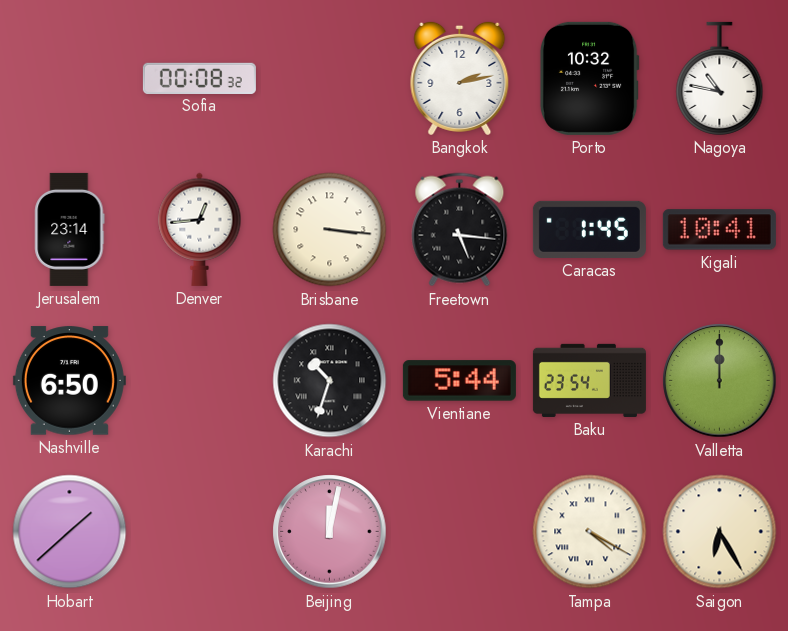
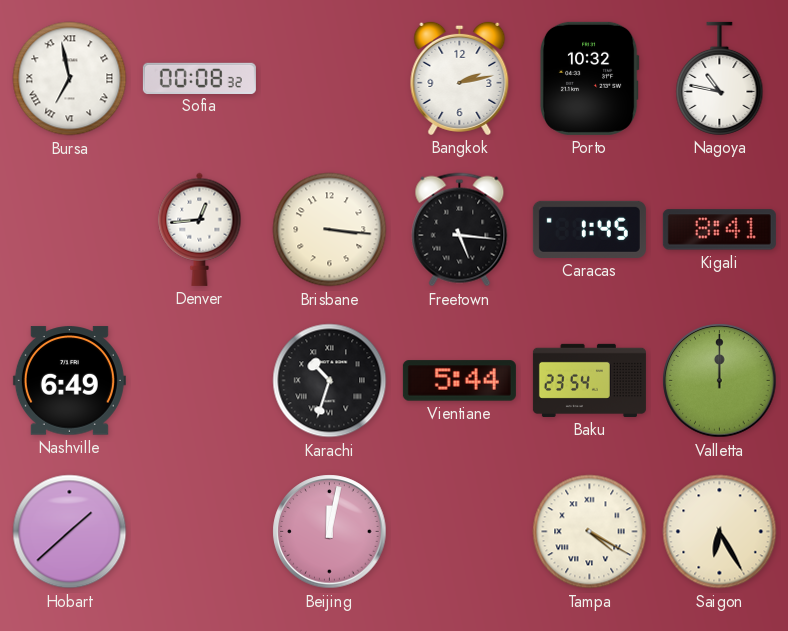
Bursa: none -> 6:58
Jerusalem: 23:14 -> none
Kigali: 10:41 -> 8:41
Nashville: 6:50 -> 6:49
